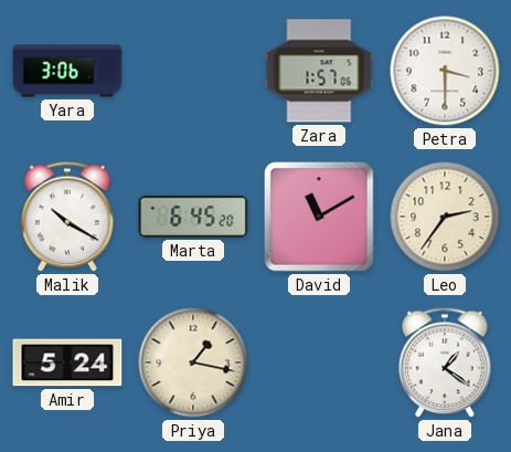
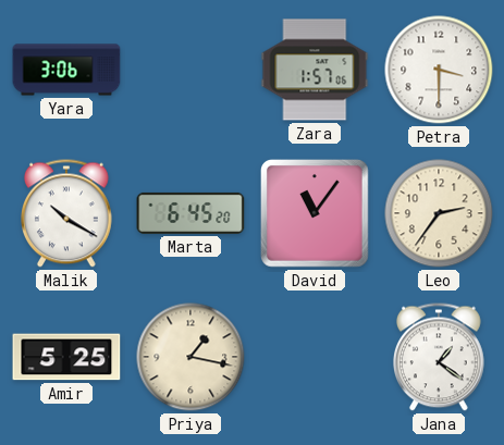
David: 11:10 -> 11:06
Amir: 5:24 -> 5:25
